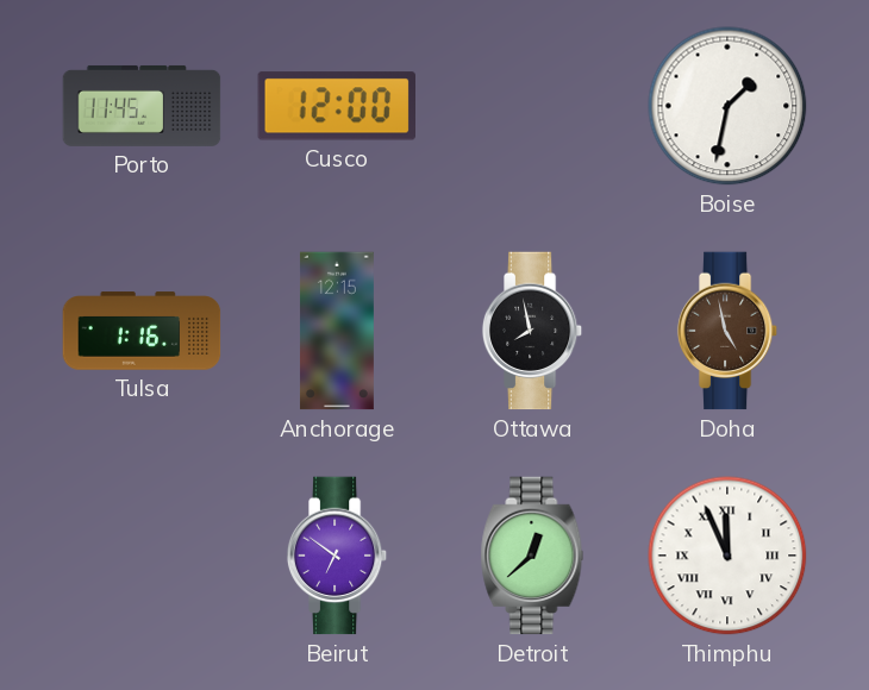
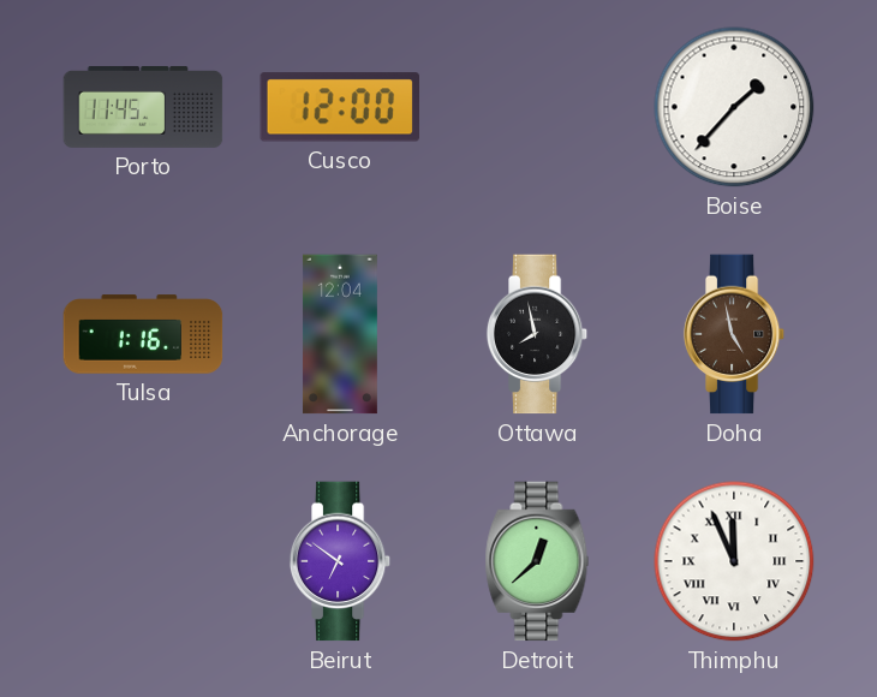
Boise: 1:32 -> 1:37
Anchorage: 12:15 -> 12:04
